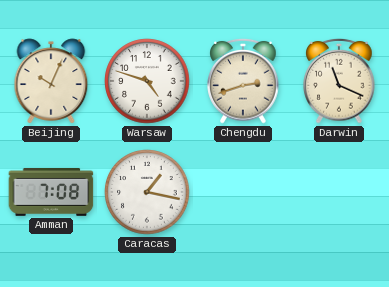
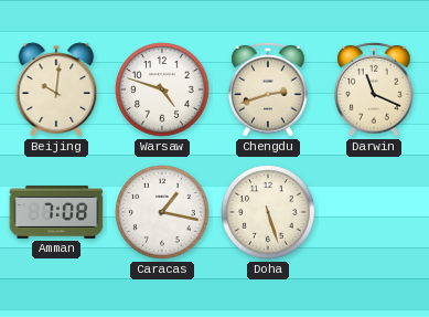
Beijing: 10:04 -> 10:01
Doha: none -> 5:27
